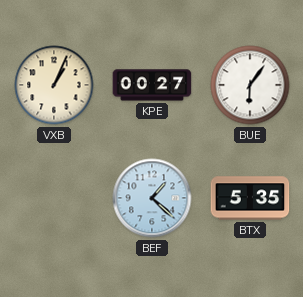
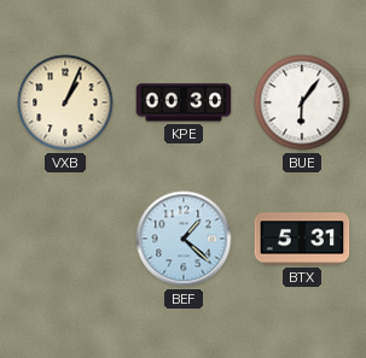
KPE: 00:27 -> 00:30
BTX: 5:35 -> 5:31
